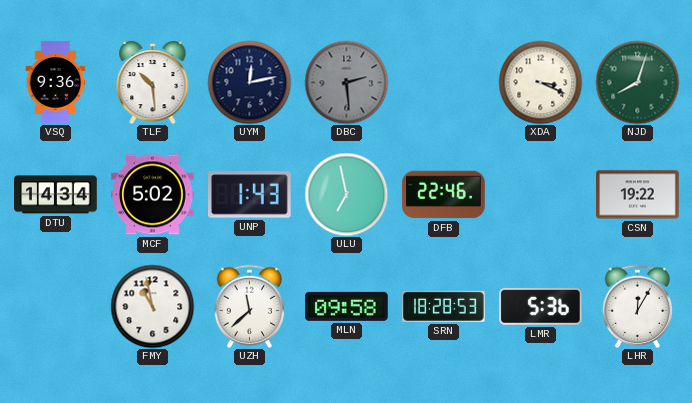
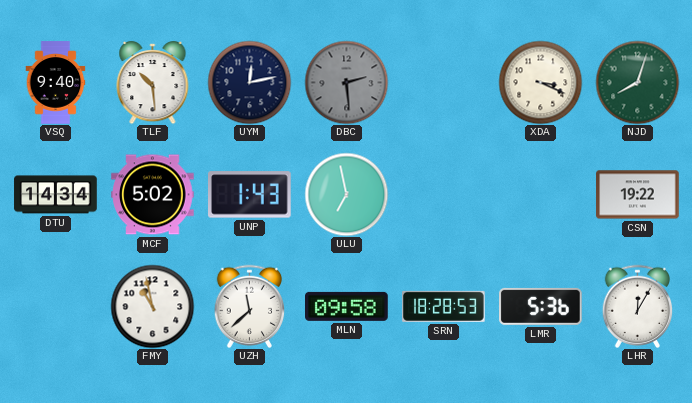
VSQ: 9:36 -> 9:40
DFB: 22:46 -> none
